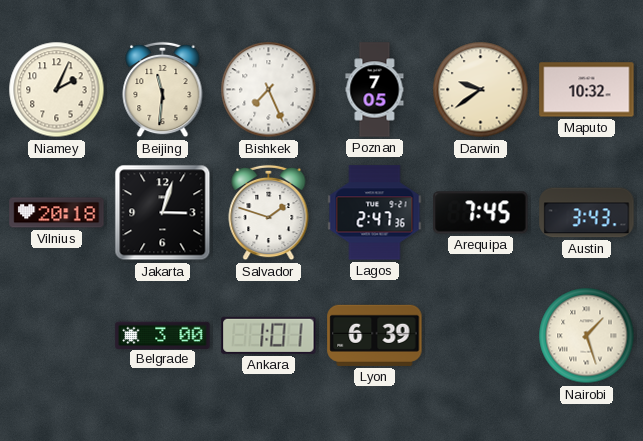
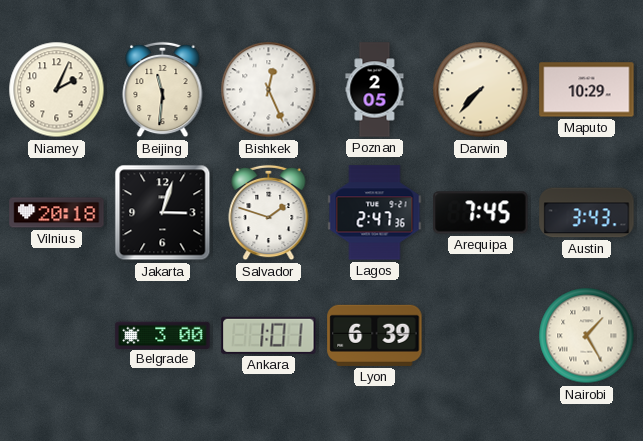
Bishkek: 7:26 -> 12:26
Poznan: 7:05 -> 2:05
Darwin: 9:39 -> 7:37
Maputo: 10:32 -> 10:29
Nairobi: 1:27 -> 1:25
